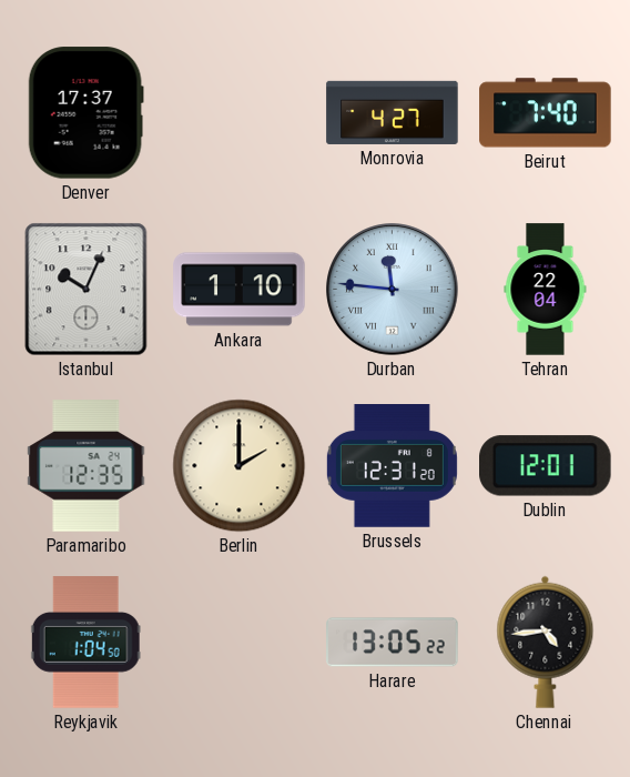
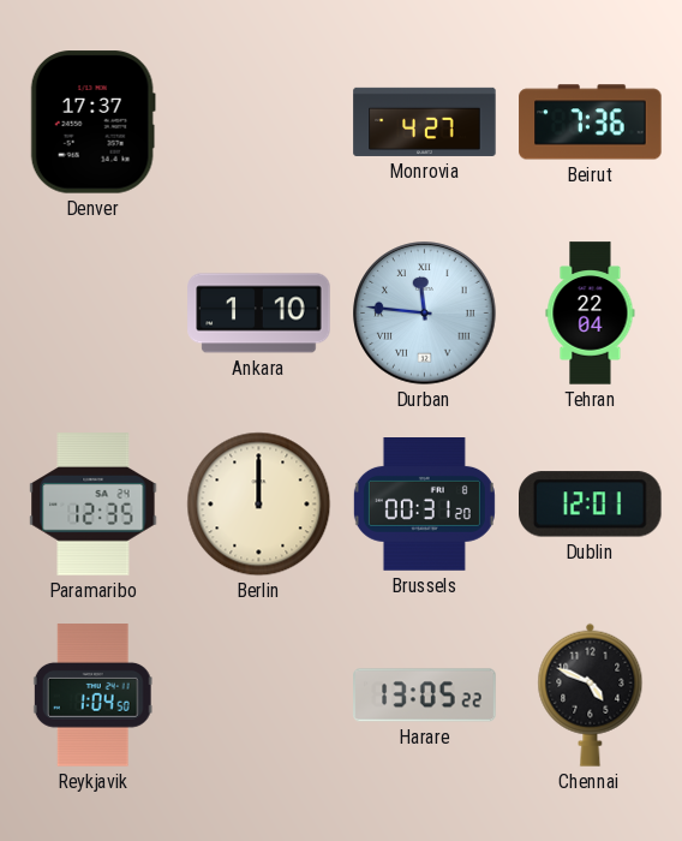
Beirut: 7:40 -> 7:36
Istanbul: 10:04 -> none
Berlin: 2:00 -> 12:00
Brussels: 12:31 -> 00:31
Chennai: 4:44 -> 4:49
